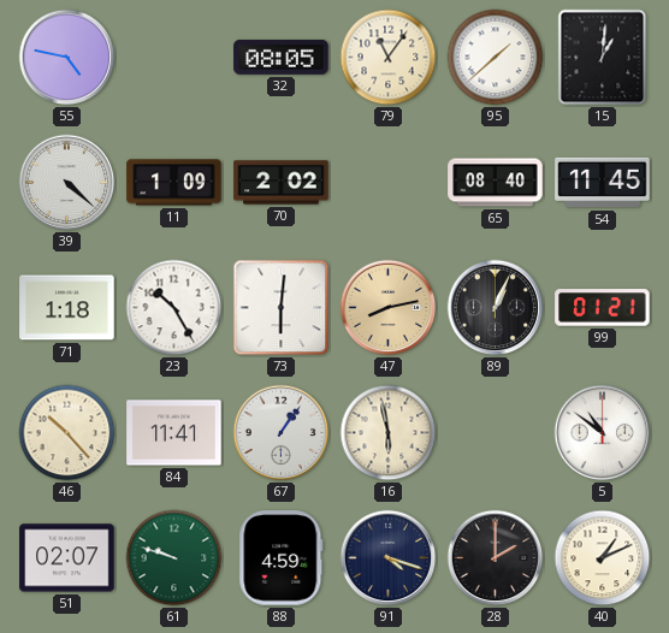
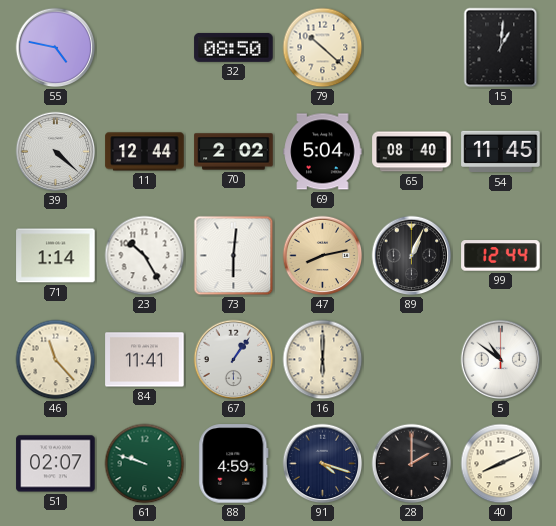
32: 08:05 -> 08:50
79: 11:06 -> 10:22
95: 1:38 -> none
11: 1:09 -> 12:44
69: none -> 5:04
71: 1:18 -> 1:14
99: 01:21 -> 12:44
46: 10:23 -> 11:23
16: 5:58 -> 6:00
40: 1:11 -> 8:11
